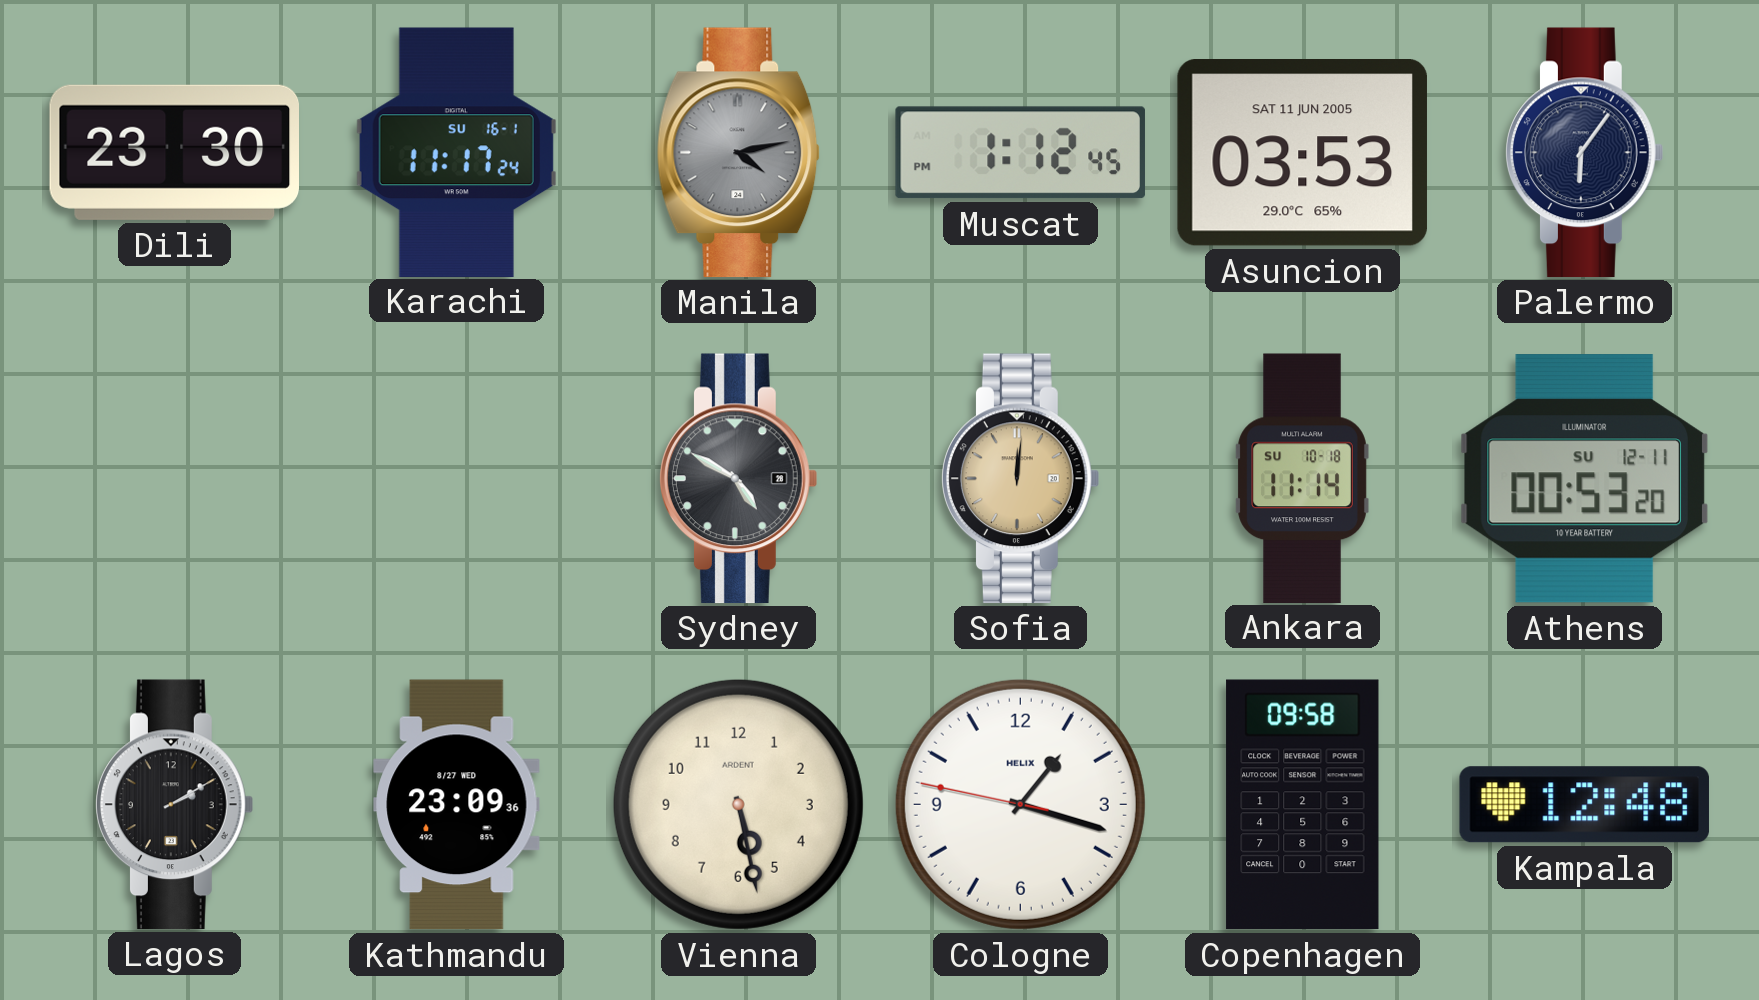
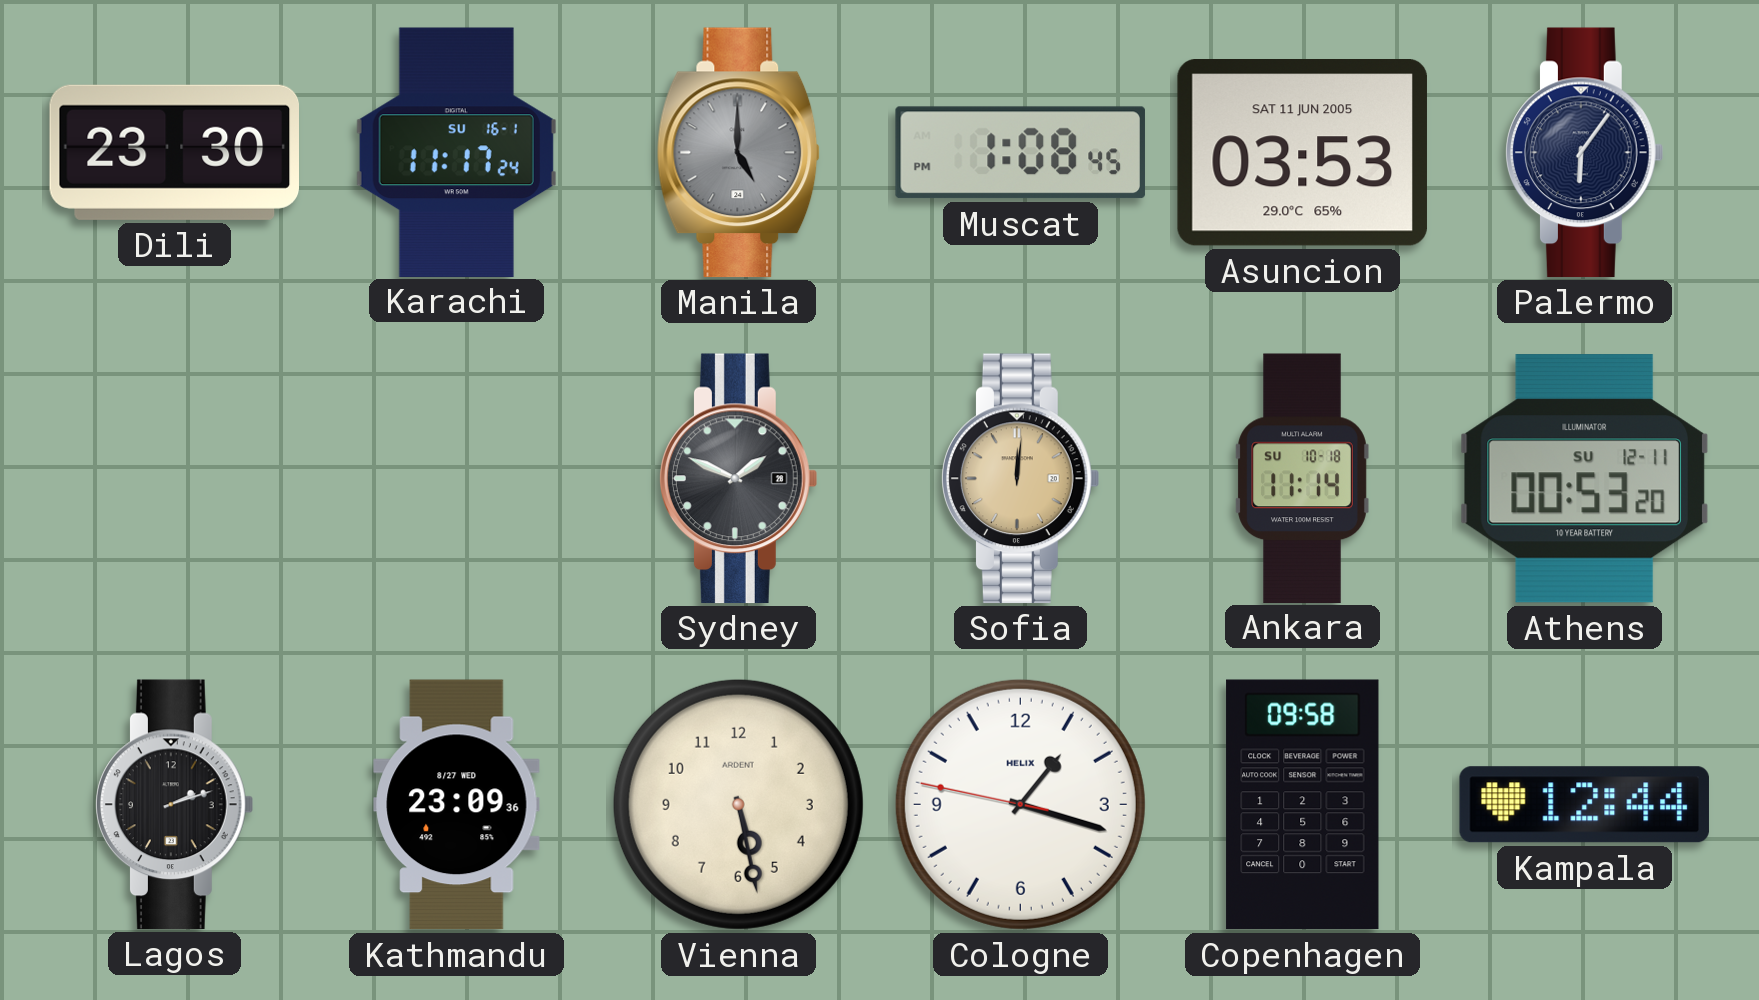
Manila: 4:13 -> 5:00
Muscat: 1:12 -> 1:08
Sydney: 4:50 -> 1:49
Lagos: 2:10 -> 2:12
Kampala: 12:48 -> 12:44
